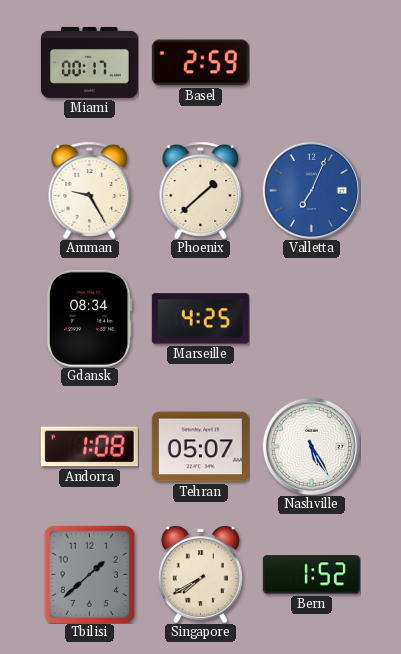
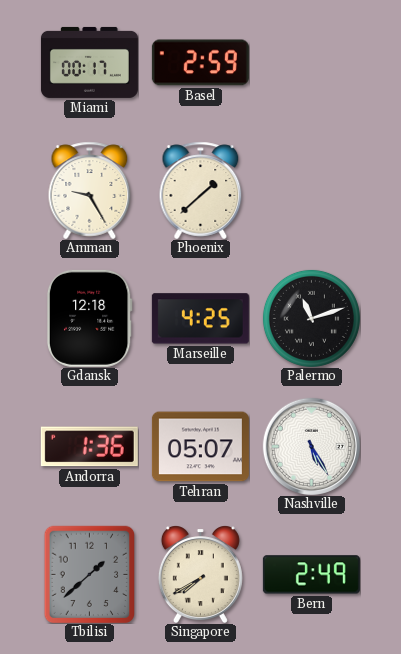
Valletta: 7:04 -> none
Gdansk: 08:34 -> 12:18
Palermo: none -> 11:12
Andorra: 1:08 -> 1:36
Bern: 1:52 -> 2:49
